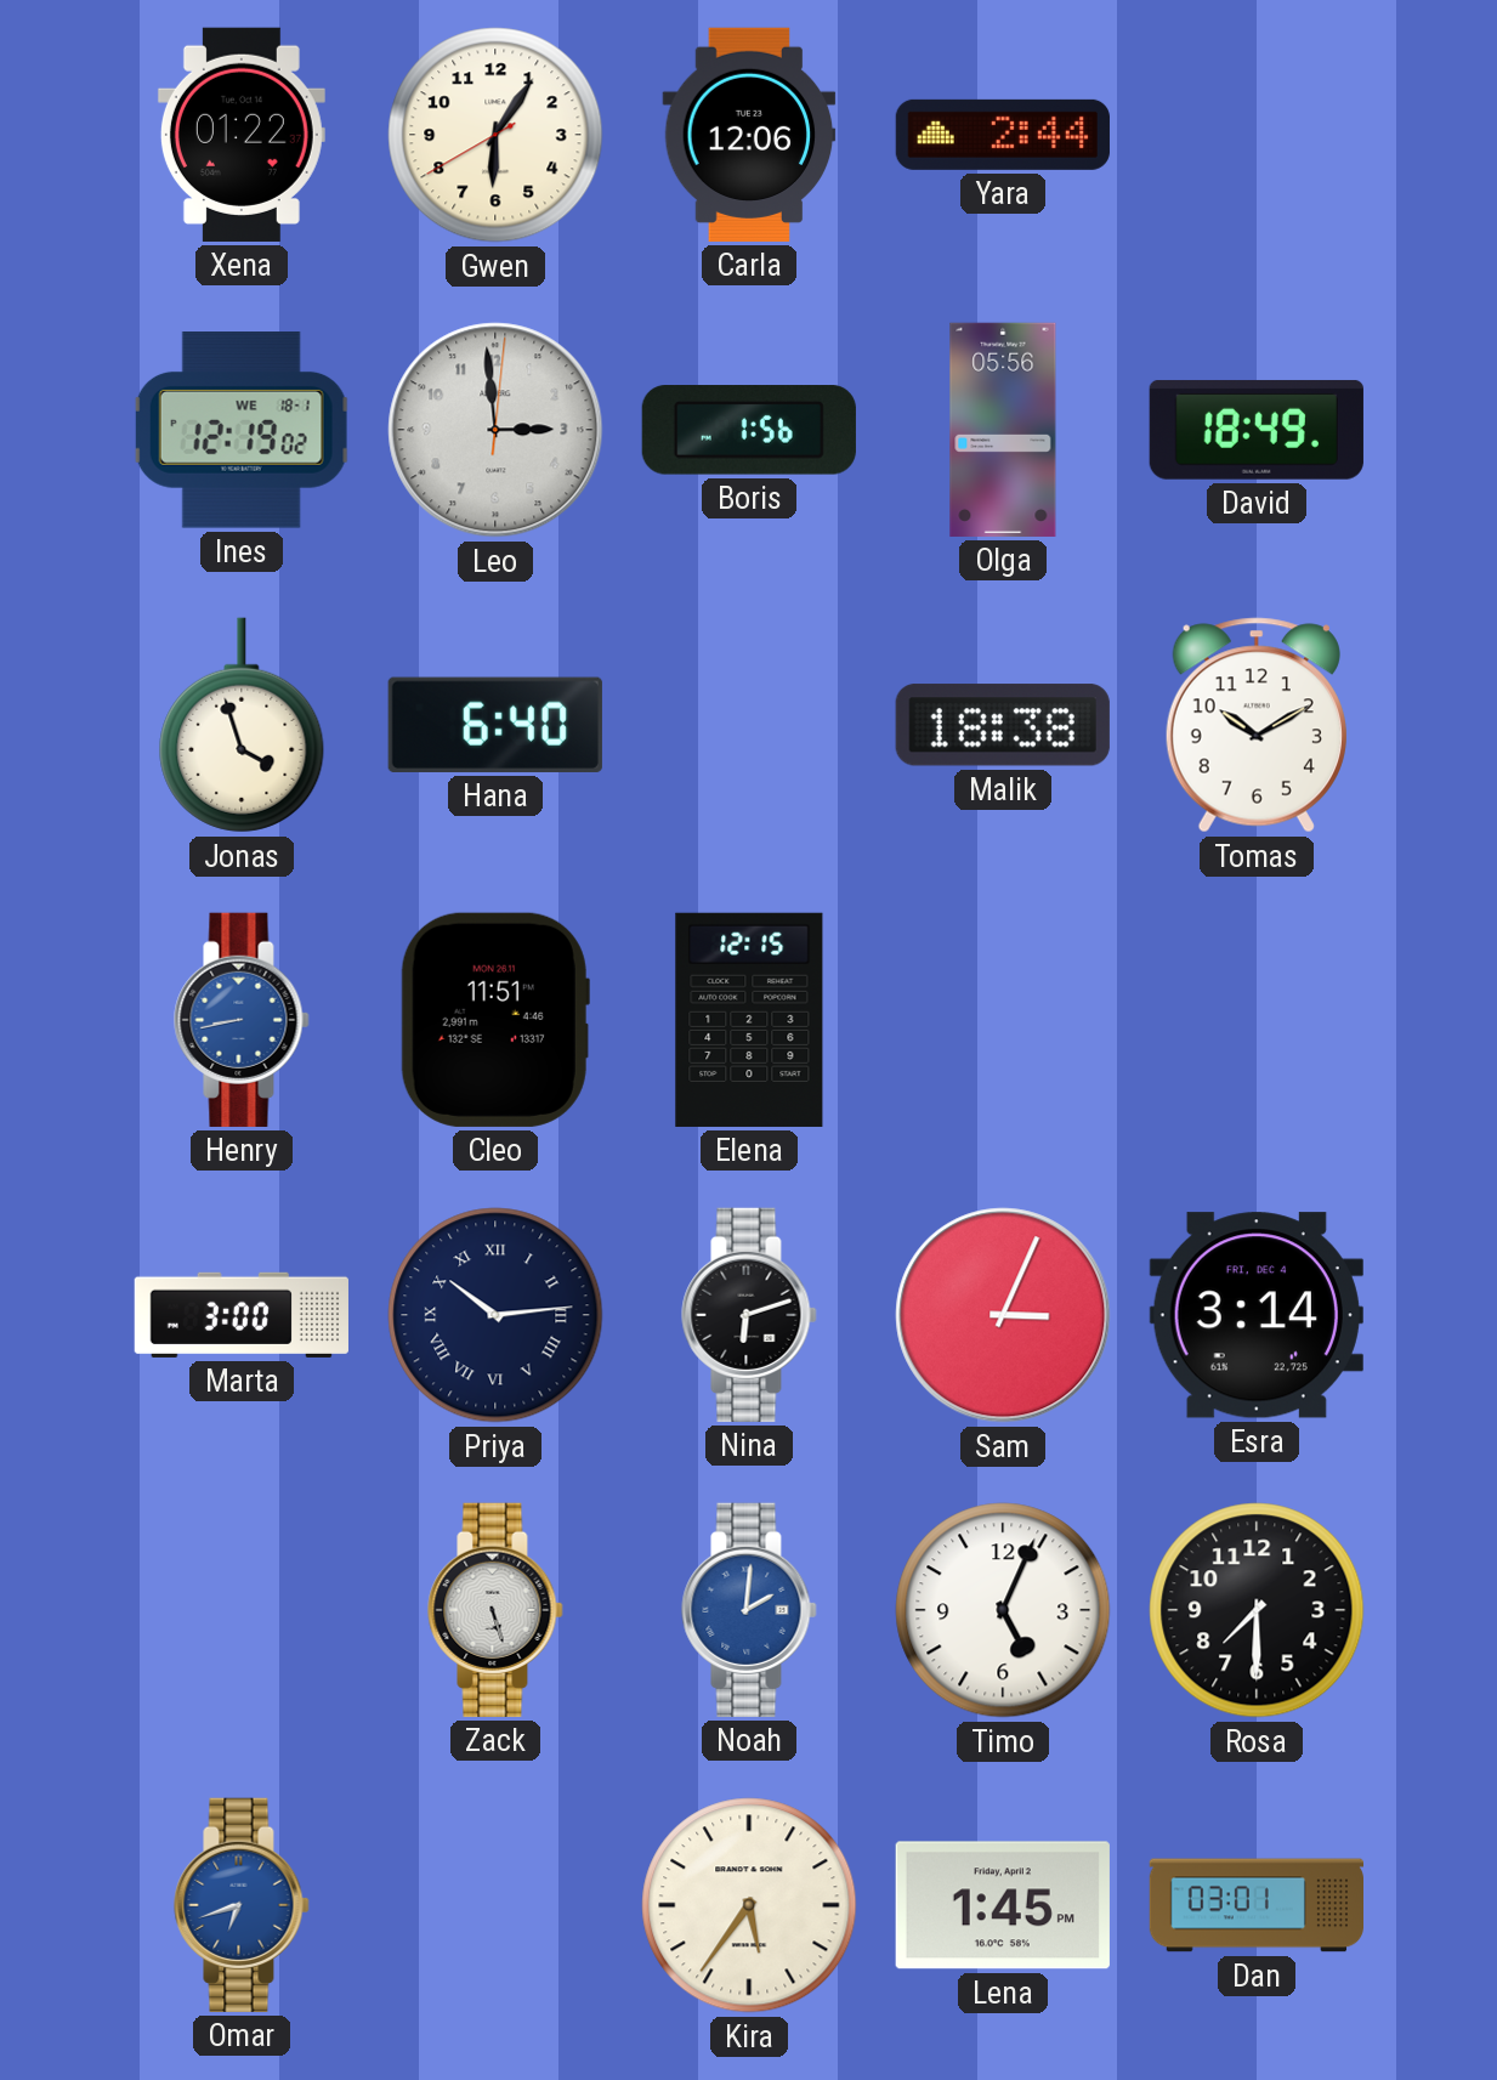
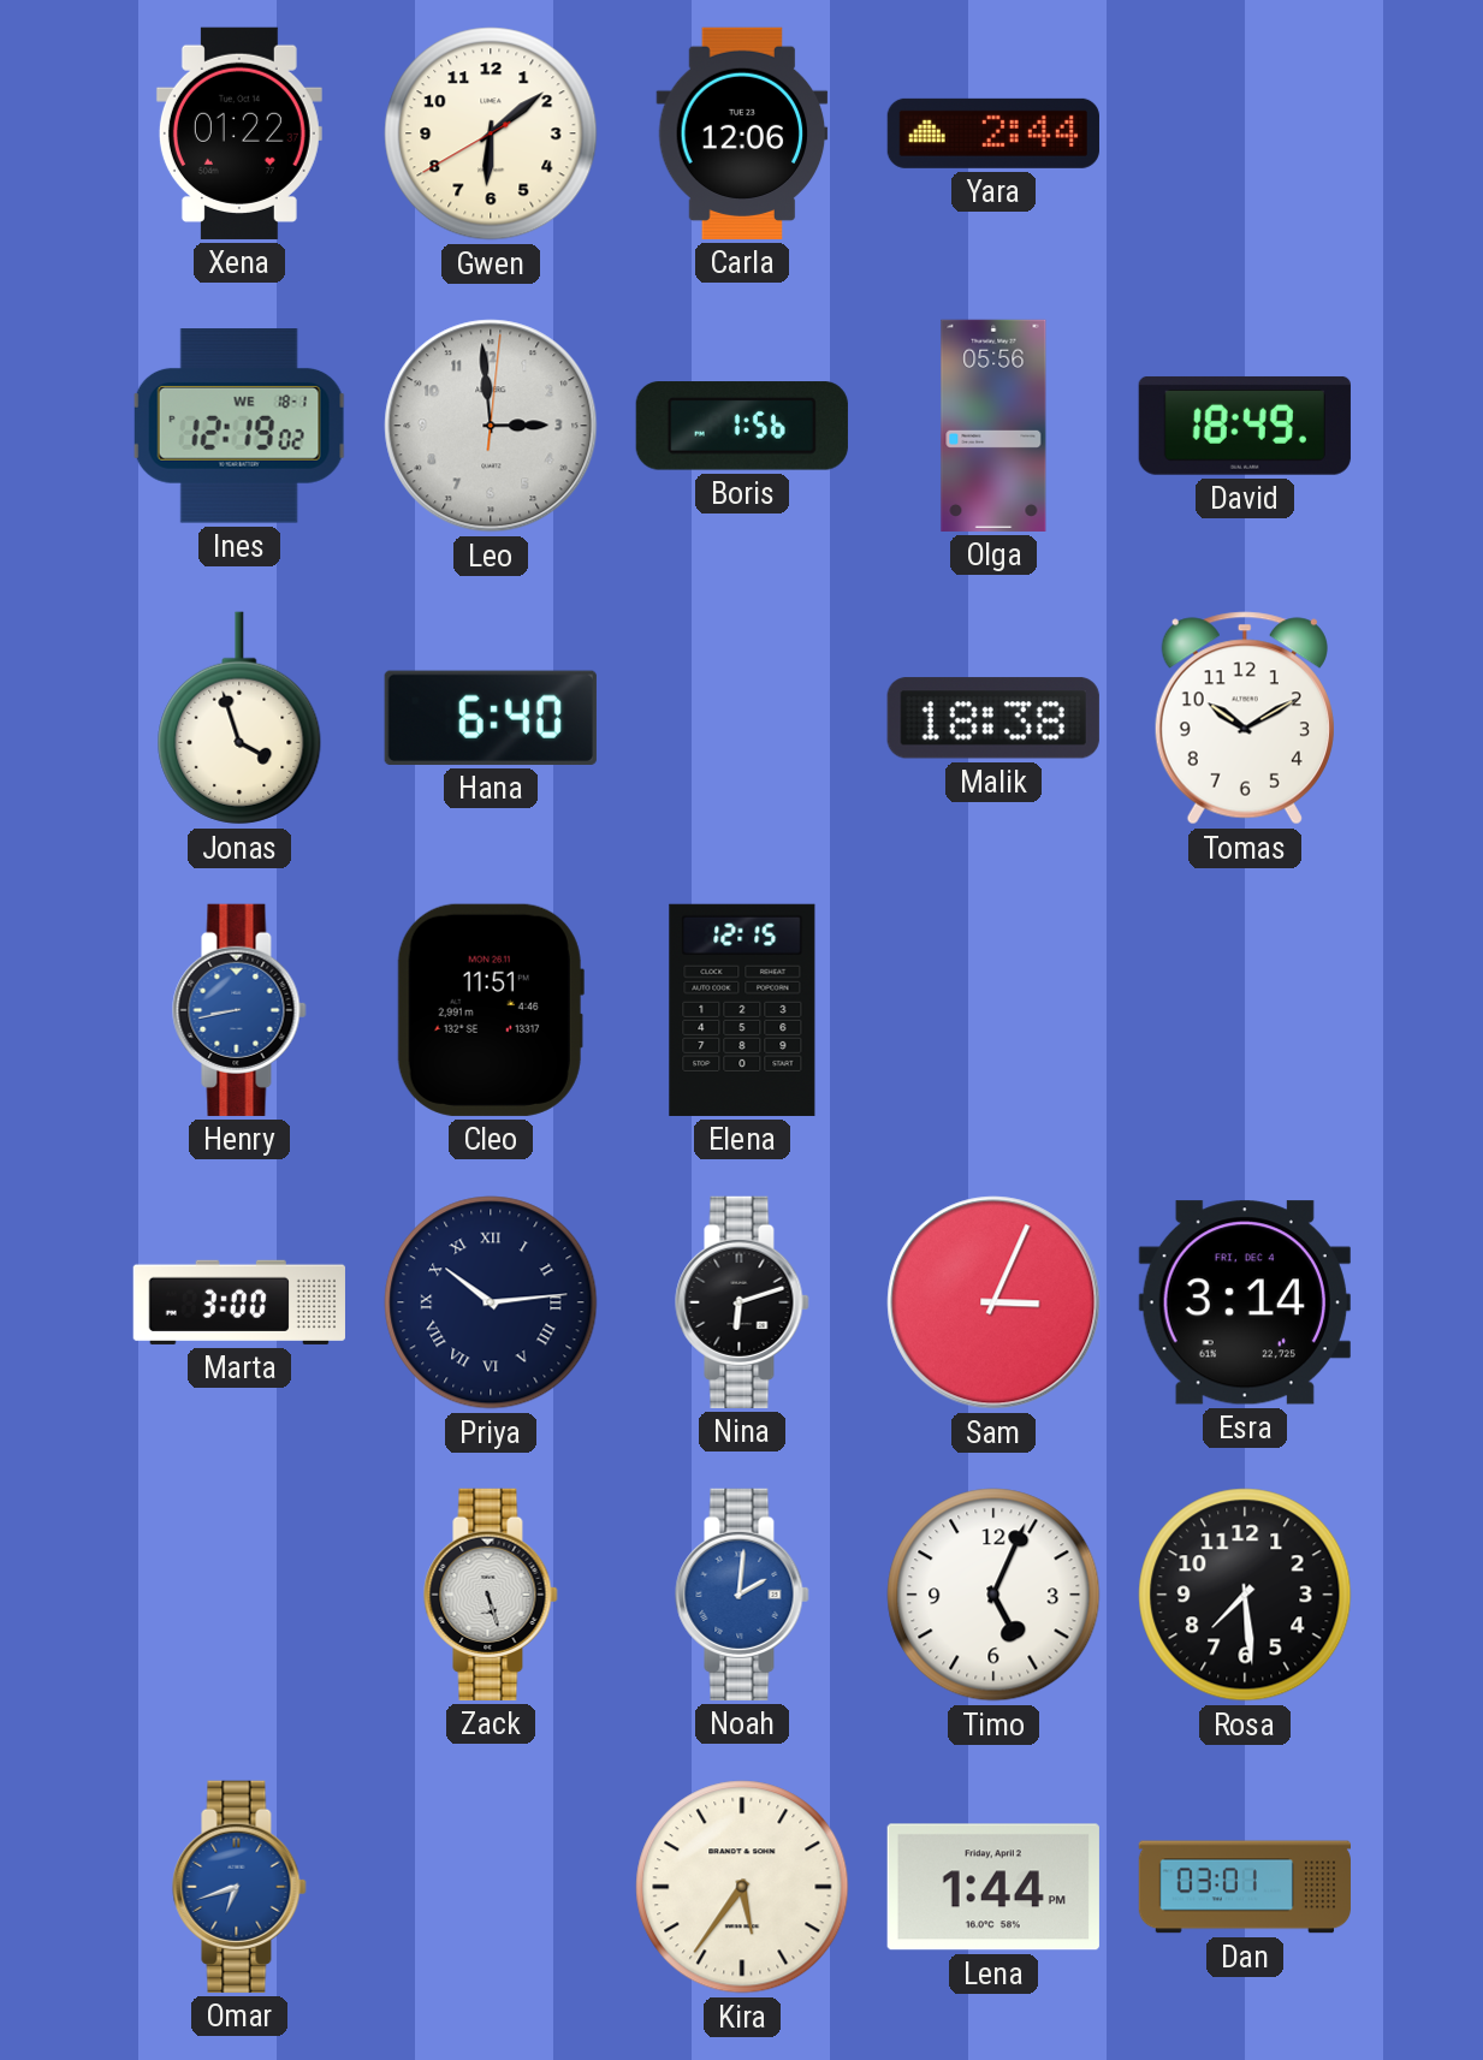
Gwen: 6:05 -> 6:08
Rosa: 7:30 -> 7:29
Lena: 1:45 -> 1:44
